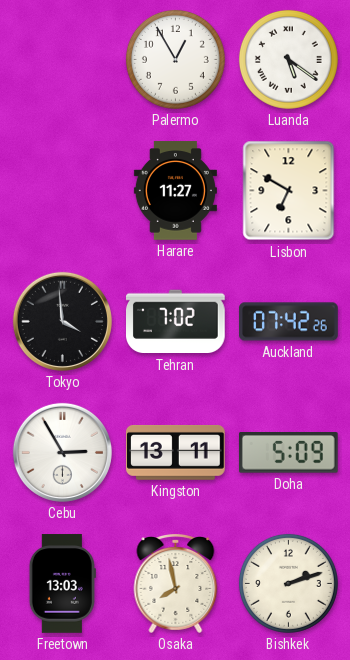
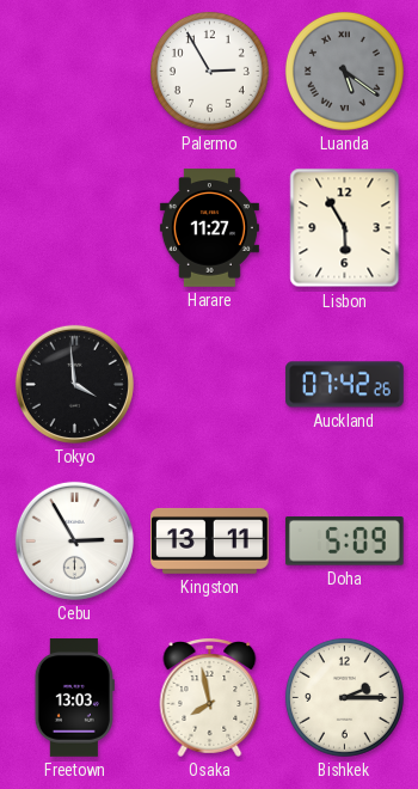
Palermo: 12:55 -> 2:55
Luanda dial: white -> grey
Lisbon: 6:50 -> 5:55
Tehran: 7:02 -> none
Bishkek: 2:12 -> 2:15
